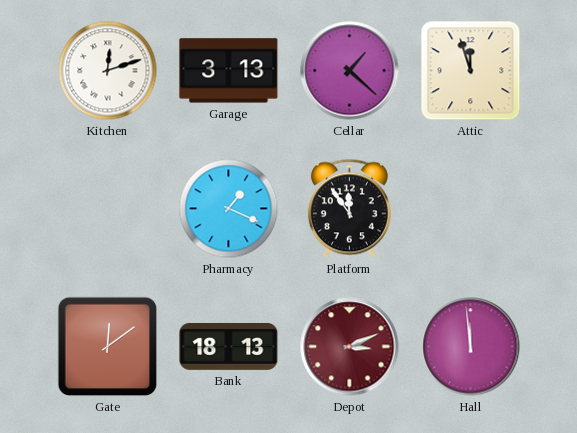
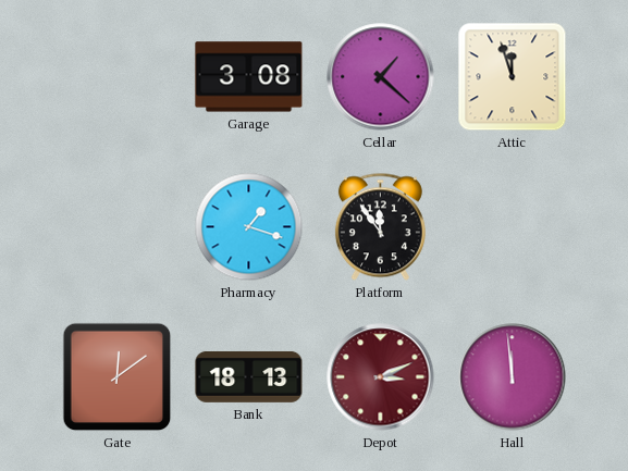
Kitchen: 12:12 -> none
Garage: 3:13 -> 3:08
Pharmacy: 1:19 -> 1:18
